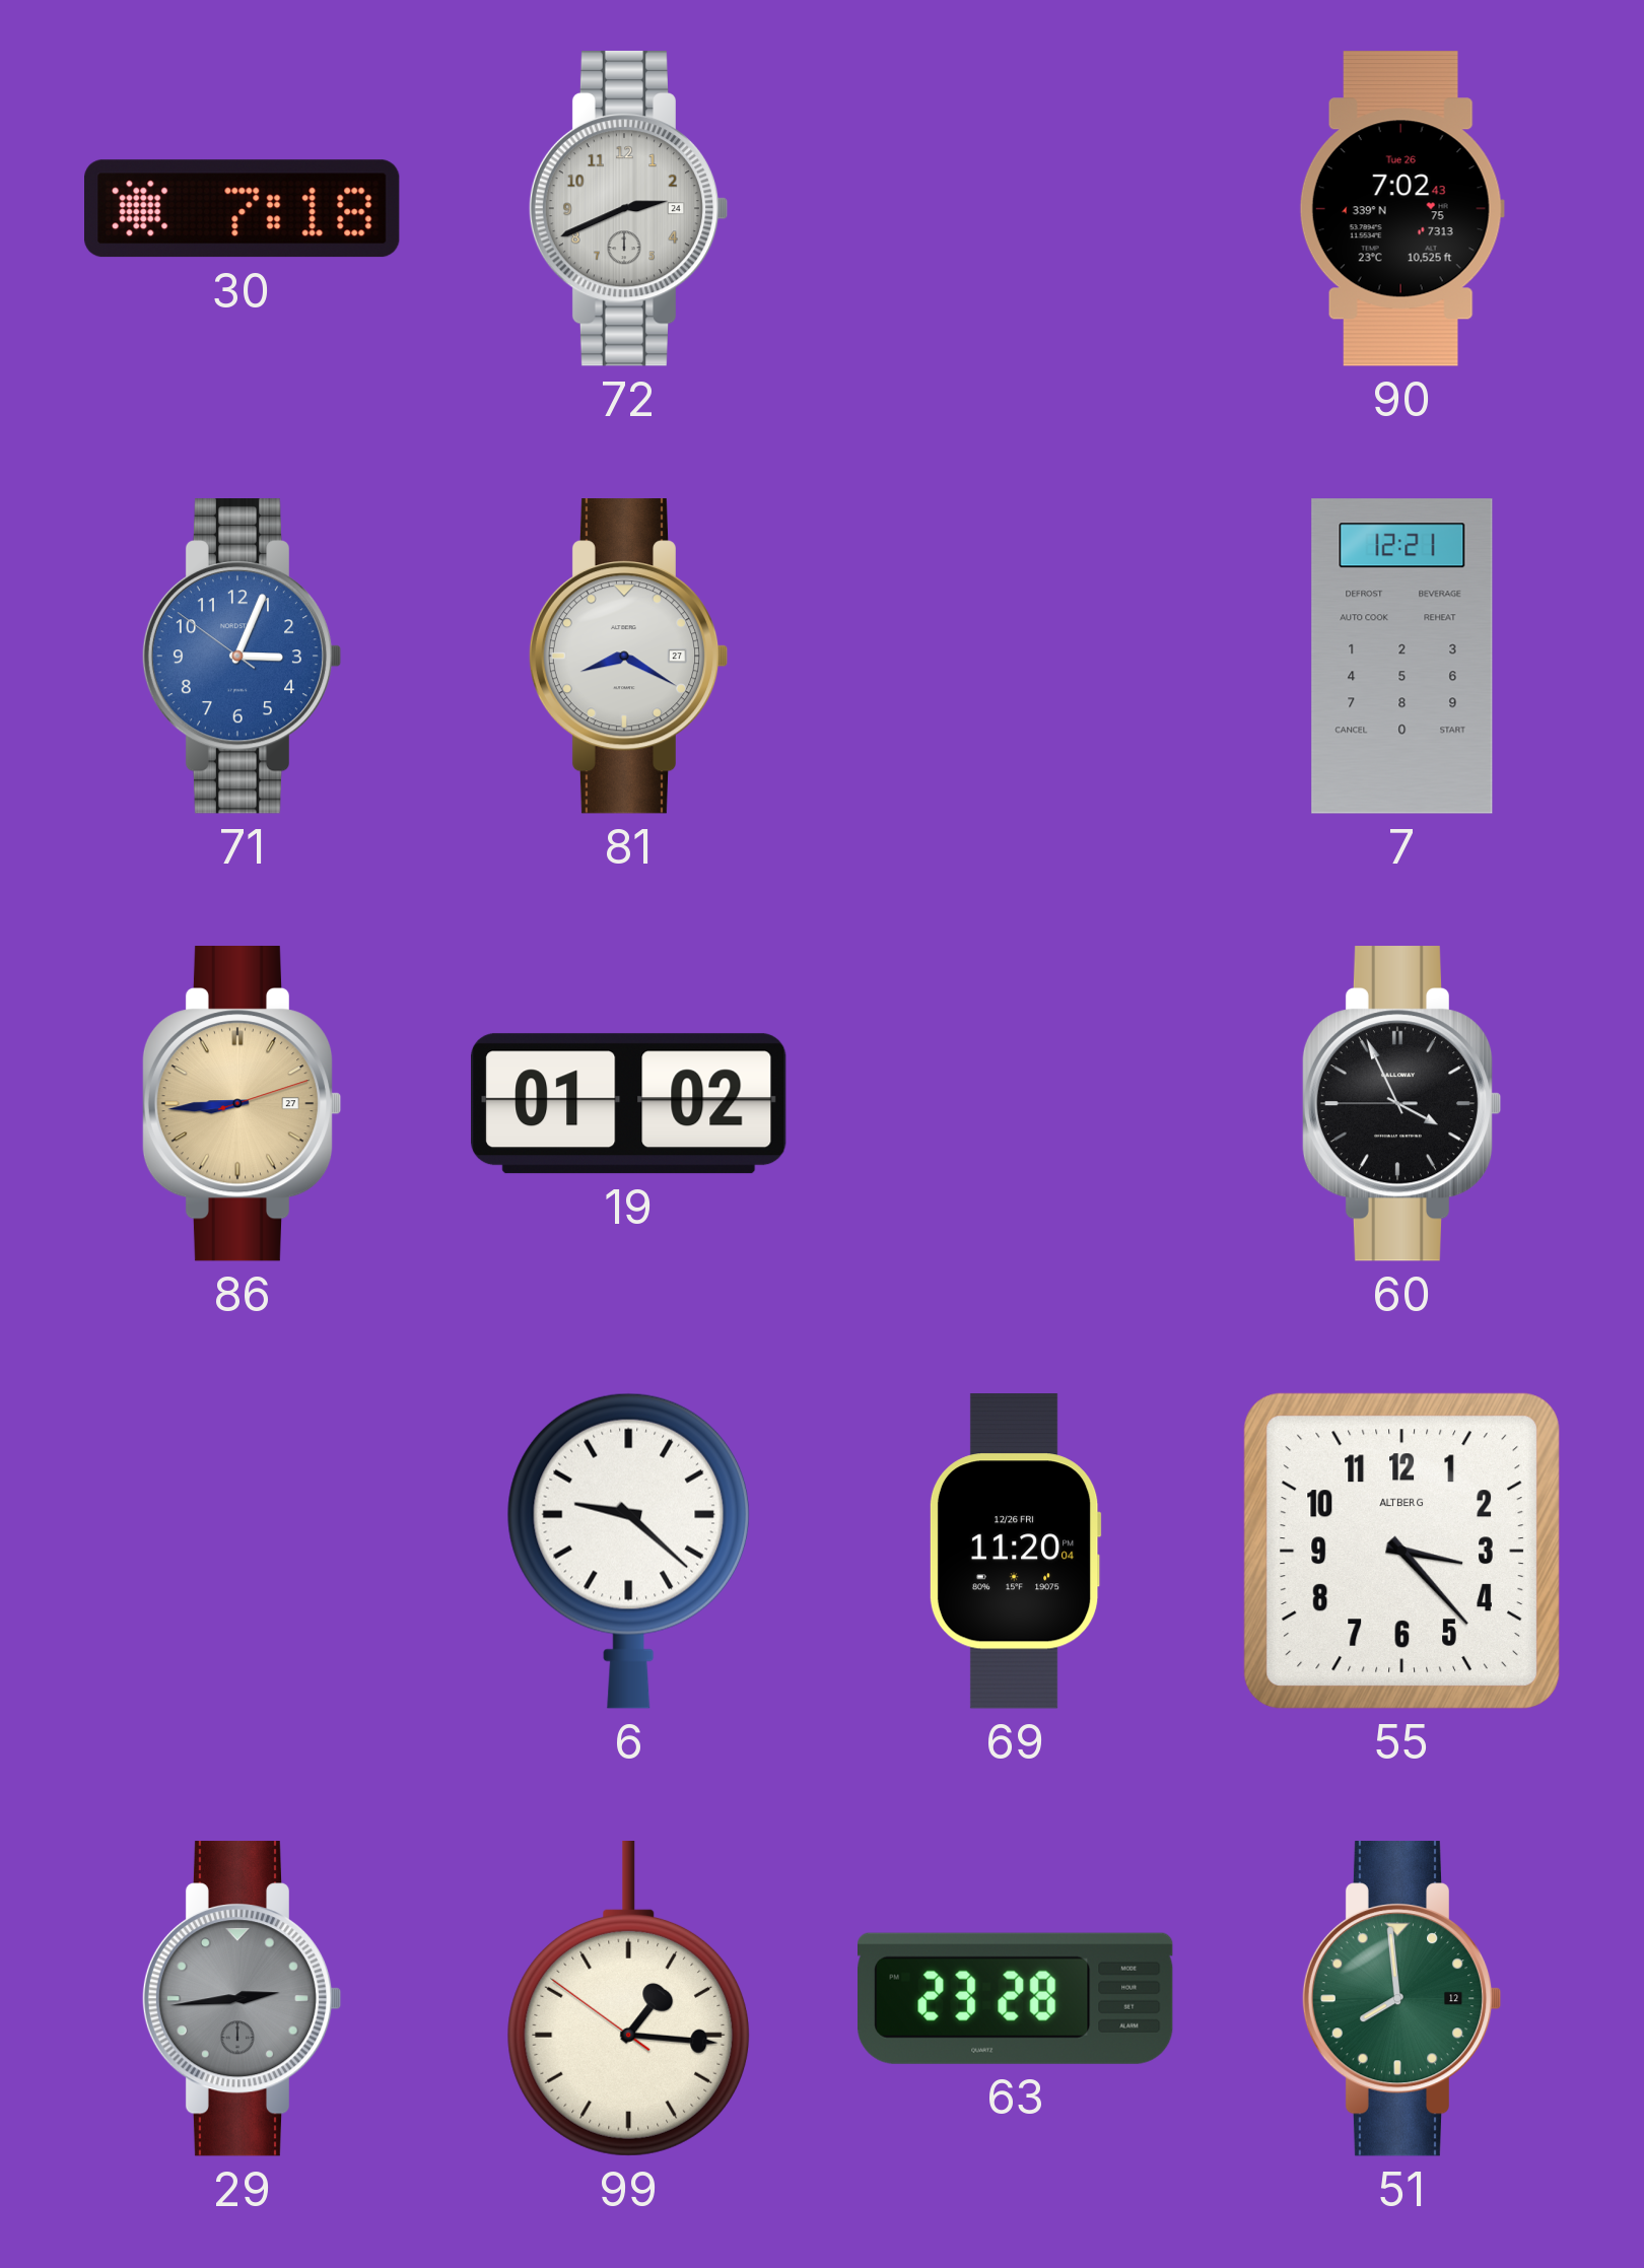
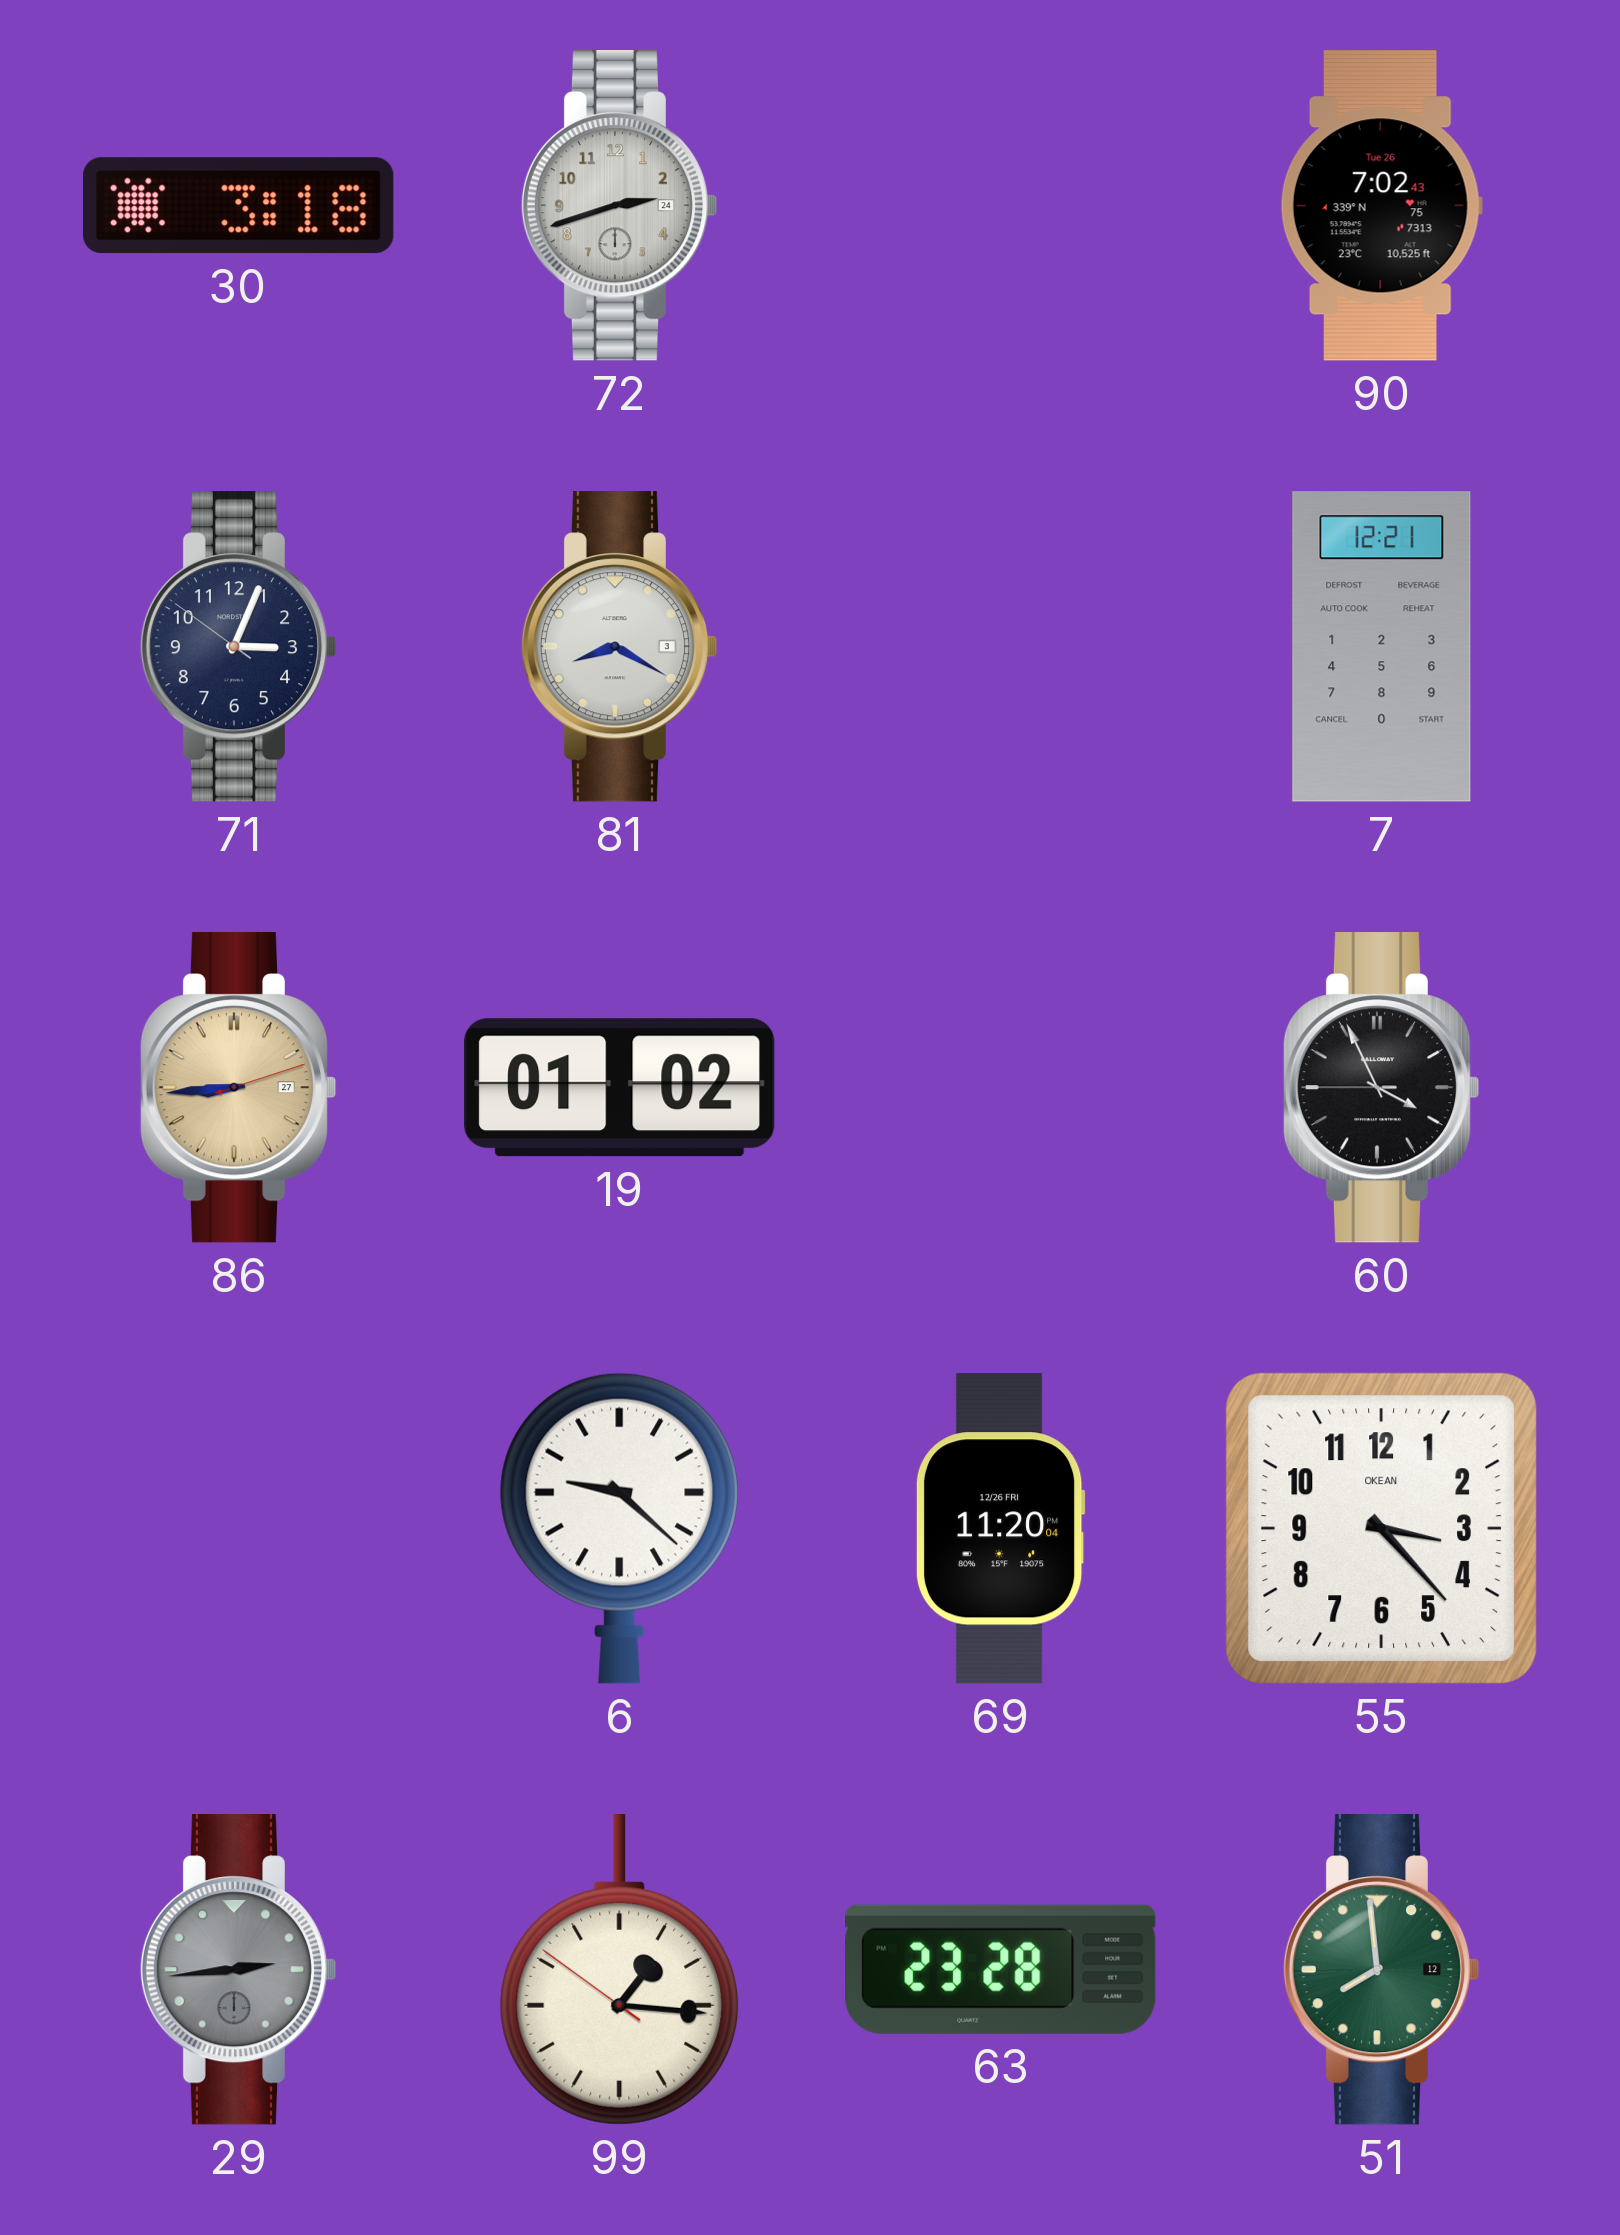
30: 7:18 -> 3:18
72: 2:41 -> 2:42
71 dial: blue -> navy
81 date: 27 -> 3
55 brand: ALTBERG -> OKEAN
